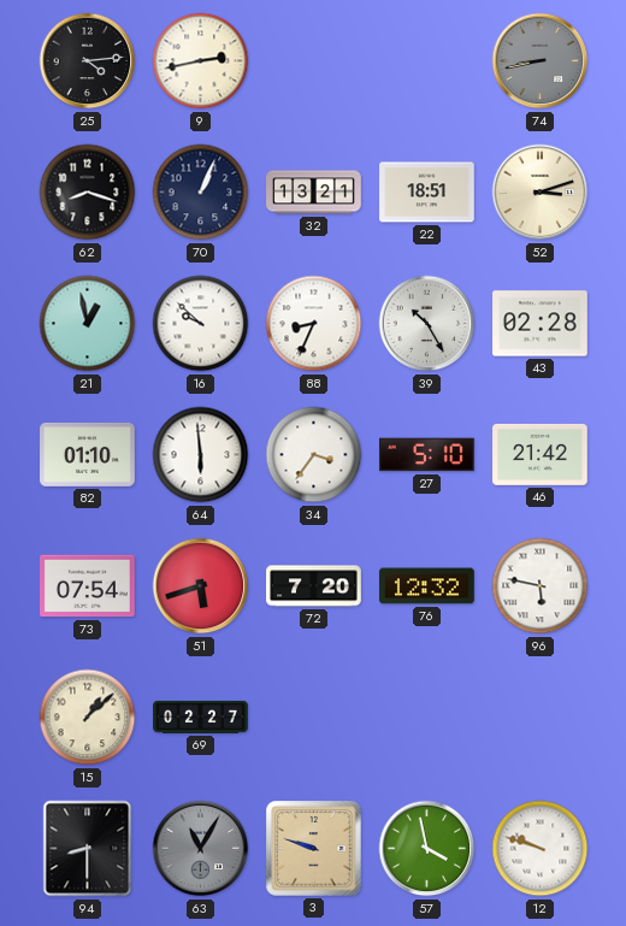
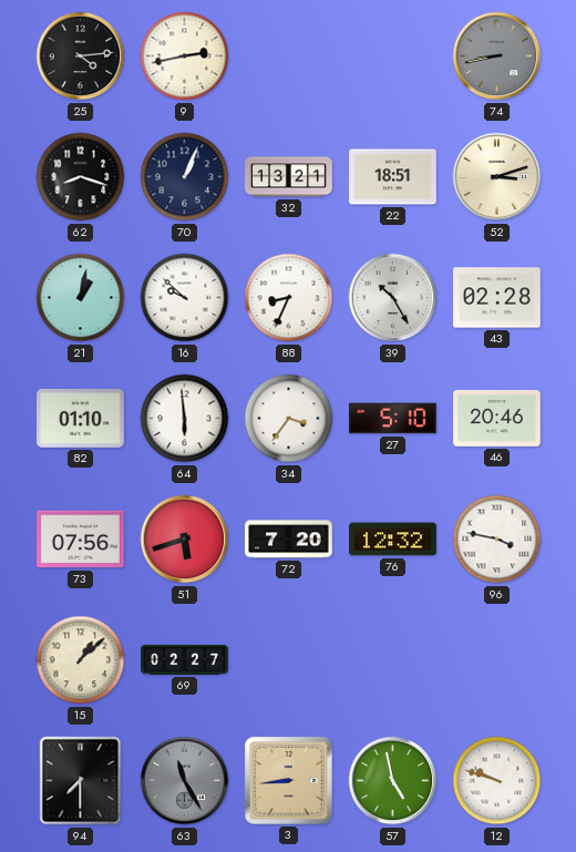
21: 12:58 -> 1:02
46: 21:42 -> 20:46
73: 07:54 -> 07:56
96: 5:47 -> 3:47
94: 8:30 -> 7:30
63: 11:05 -> 11:25
3: 9:48 -> 8:44
57: 3:58 -> 4:58
